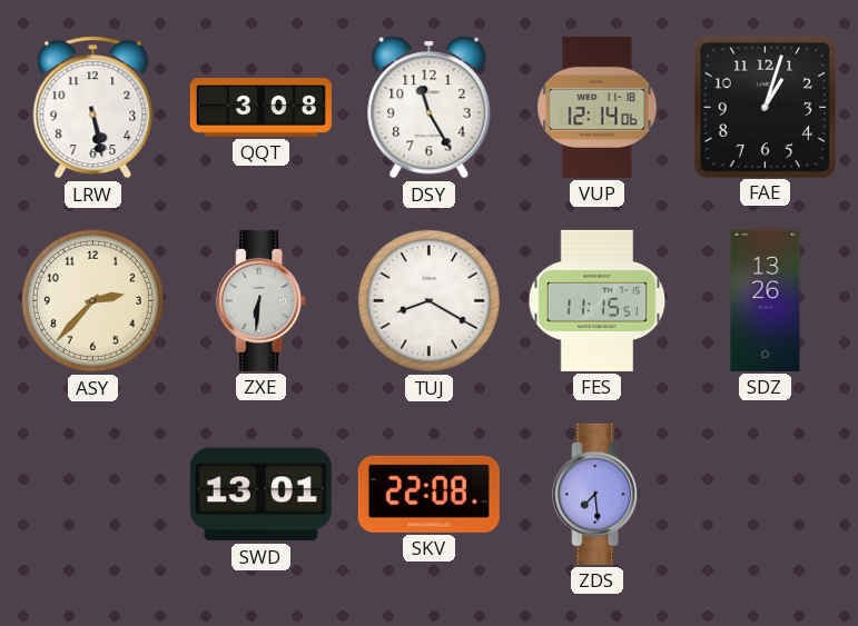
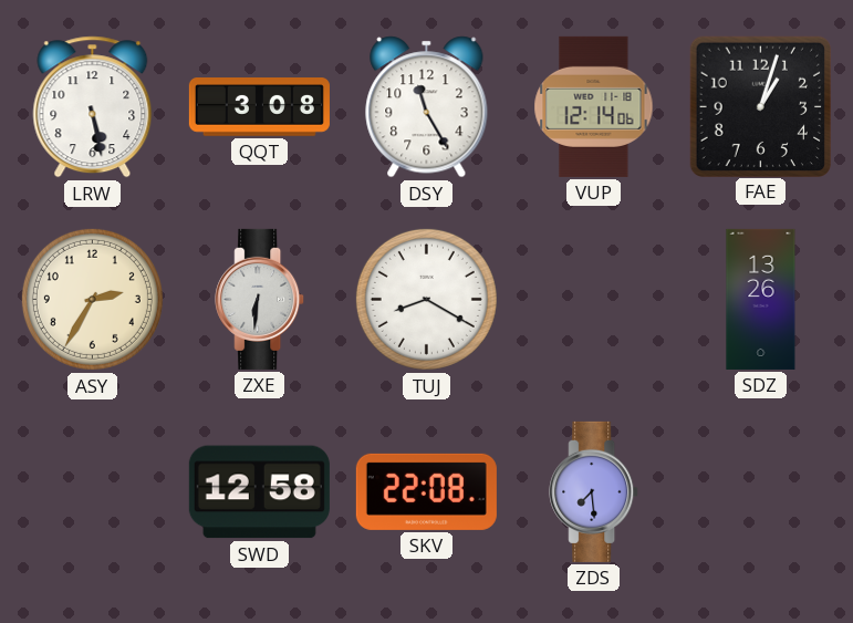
ASY: 2:37 -> 2:35
FES: 11:15 -> none
SWD: 13:01 -> 12:58
